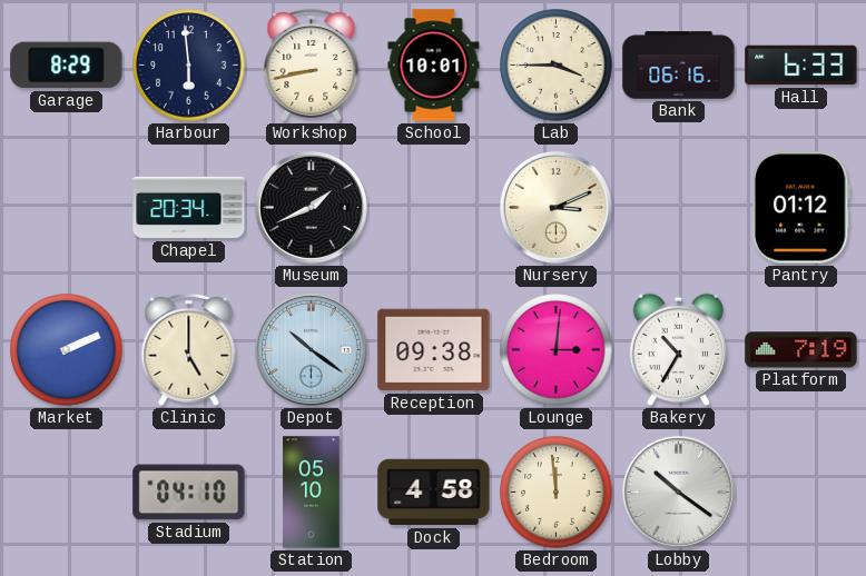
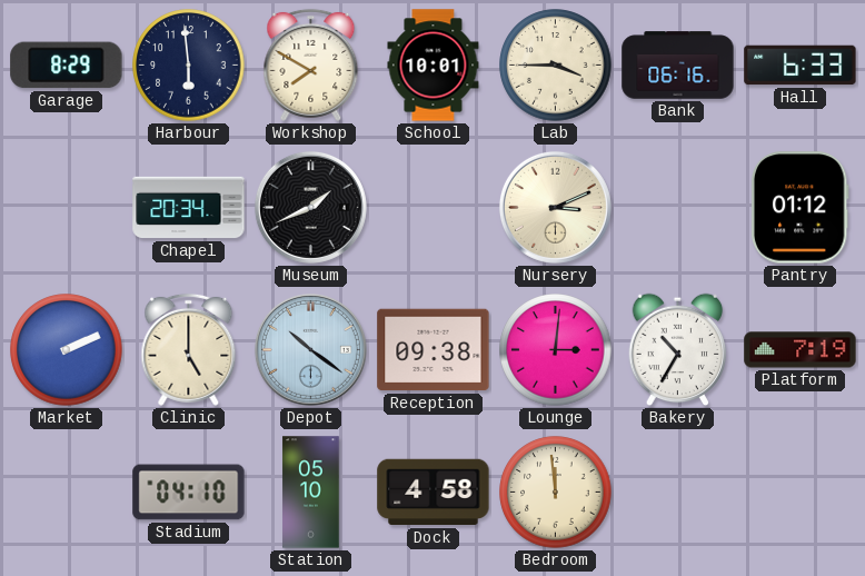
Workshop: 8:43 -> 7:50
Lobby: 10:21 -> none
